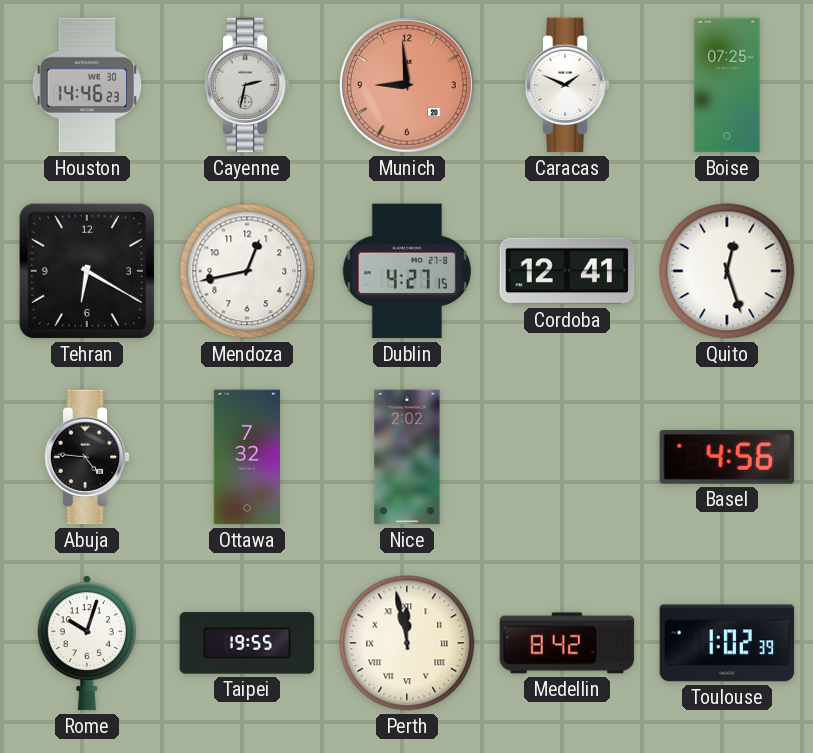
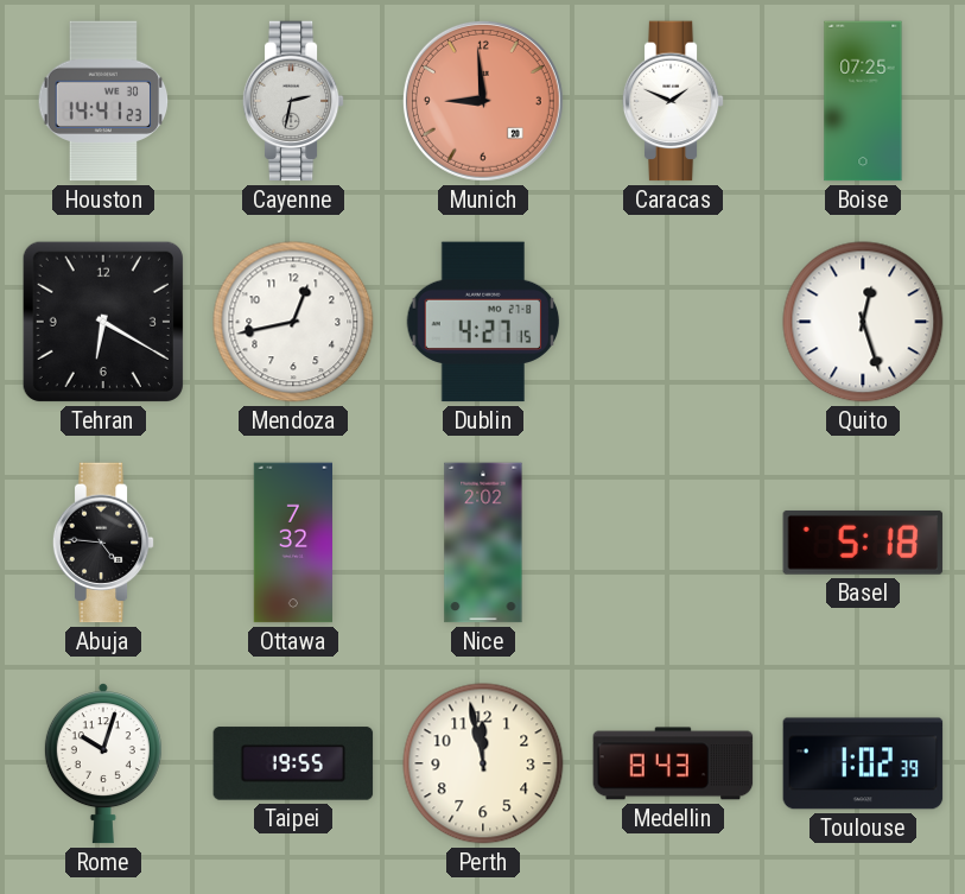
Houston: 14:46 -> 14:41
Cordoba: 12:41 -> none
Basel: 4:56 -> 5:18
Perth numerals: Roman -> Arabic
Medellin: 8:42 -> 8:43
